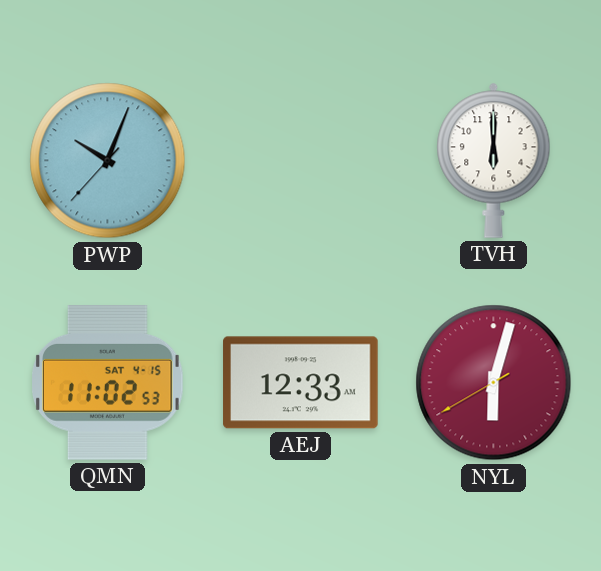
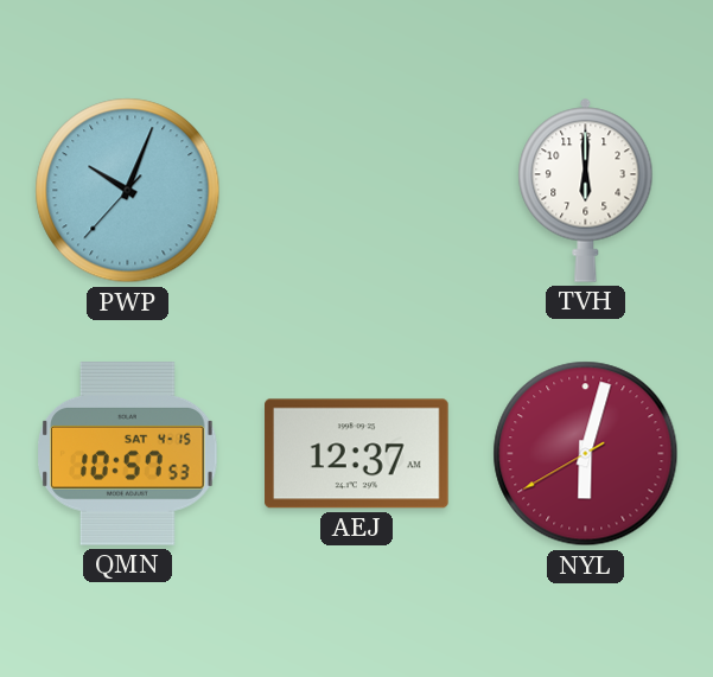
QMN: 11:02 -> 10:57
AEJ: 12:33 -> 12:37
